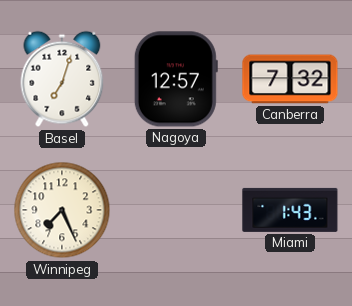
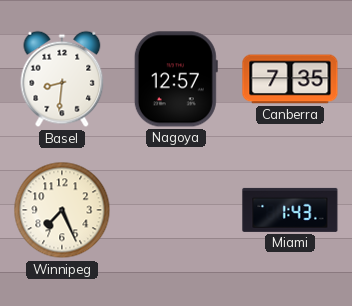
Basel: 7:03 -> 8:31
Canberra: 7:32 -> 7:35
